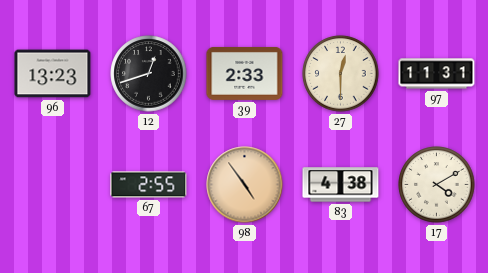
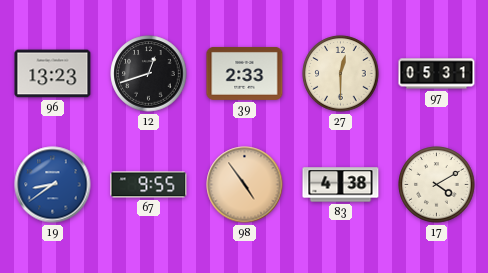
97: 11:31 -> 05:31
19: none -> 8:39
67: 2:55 -> 9:55
